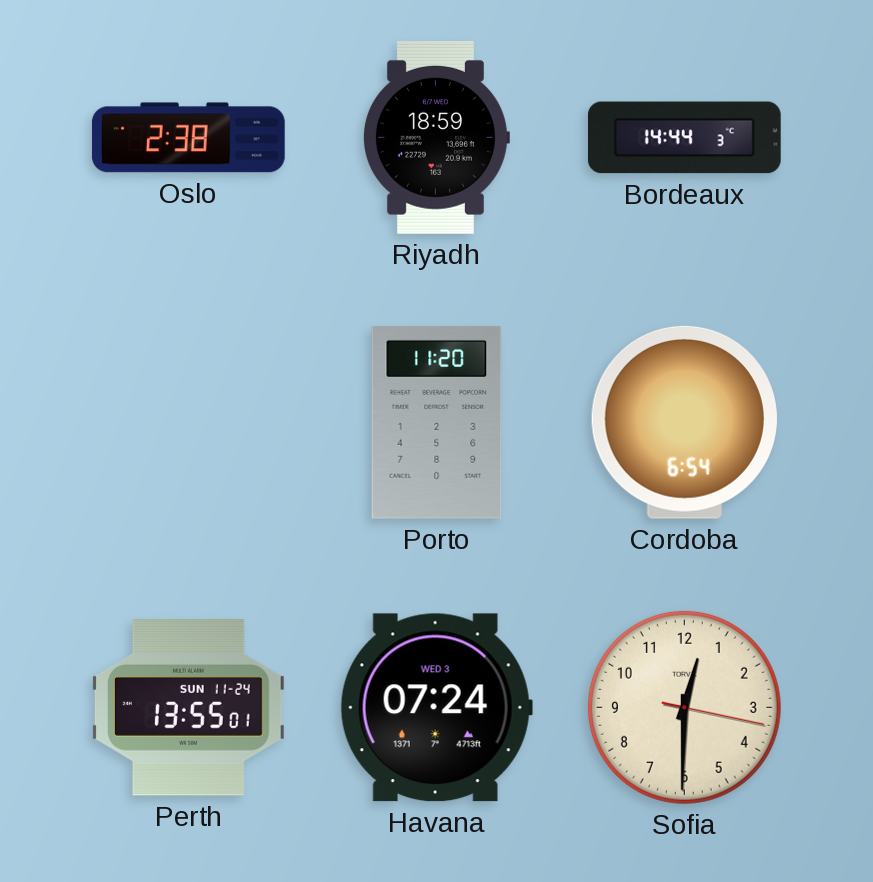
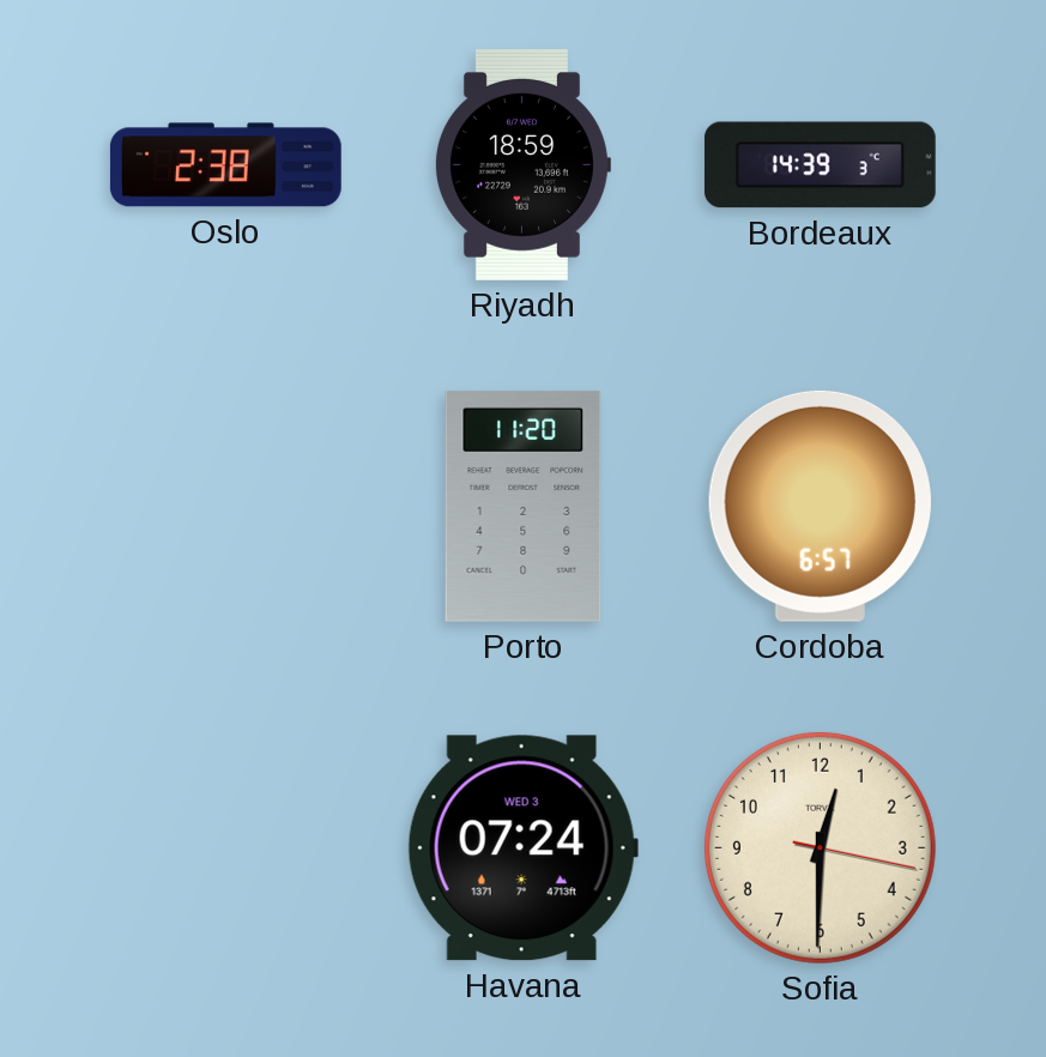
Bordeaux: 14:44 -> 14:39
Cordoba: 6:54 -> 6:57
Perth: 13:55 -> none
